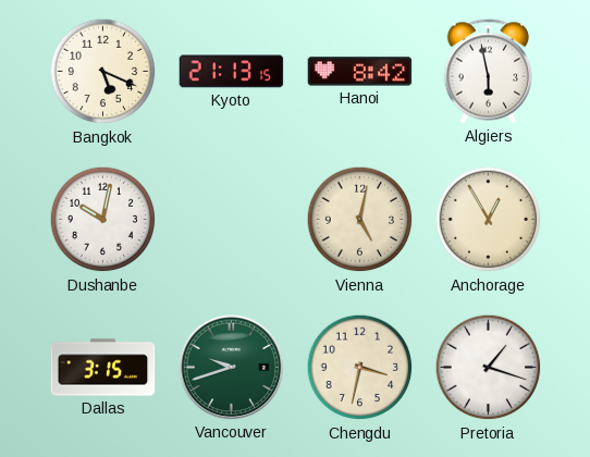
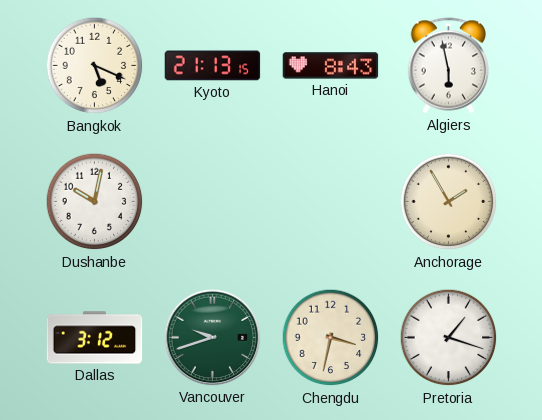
Hanoi: 8:42 -> 8:43
Vienna: 5:02 -> none
Anchorage: 12:55 -> 1:55
Dallas: 3:15 -> 3:12
